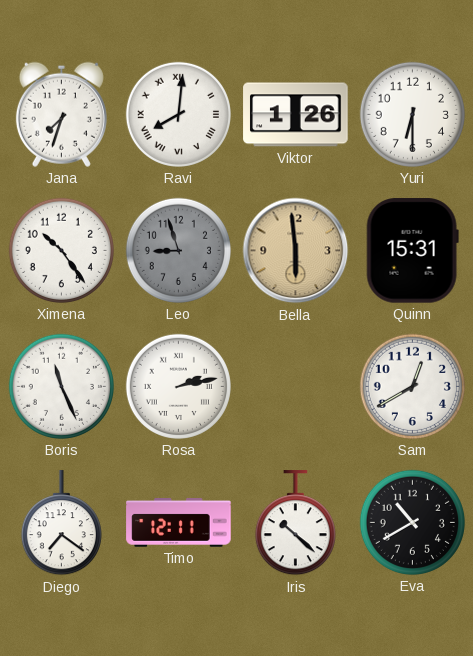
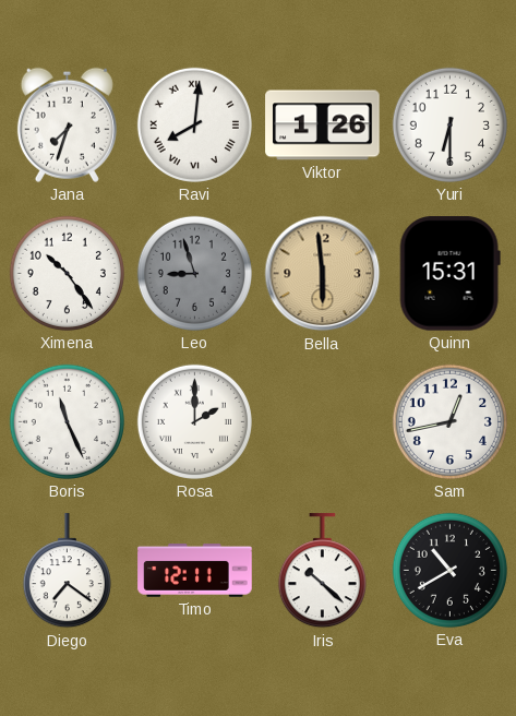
Rosa: 2:13 -> 2:00
Sam: 12:40 -> 12:43
